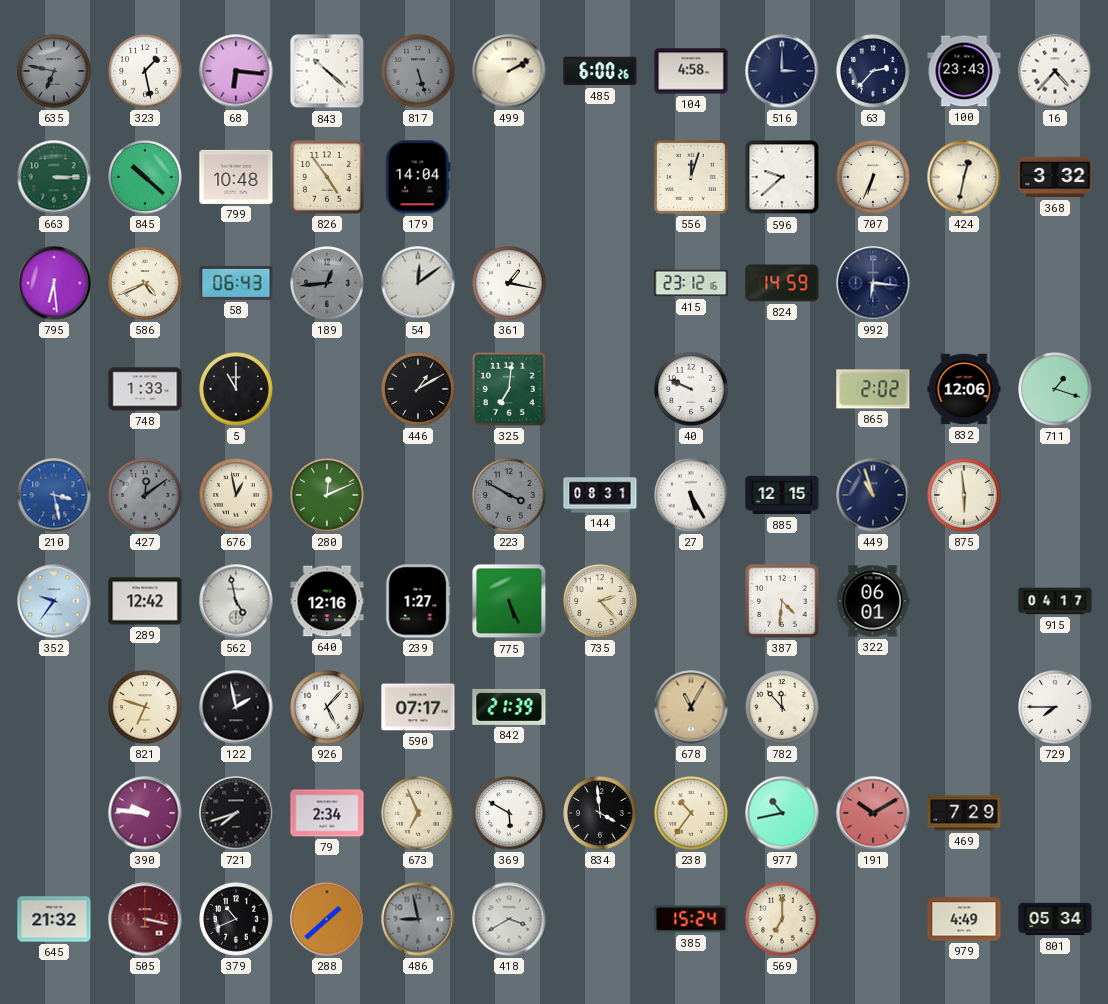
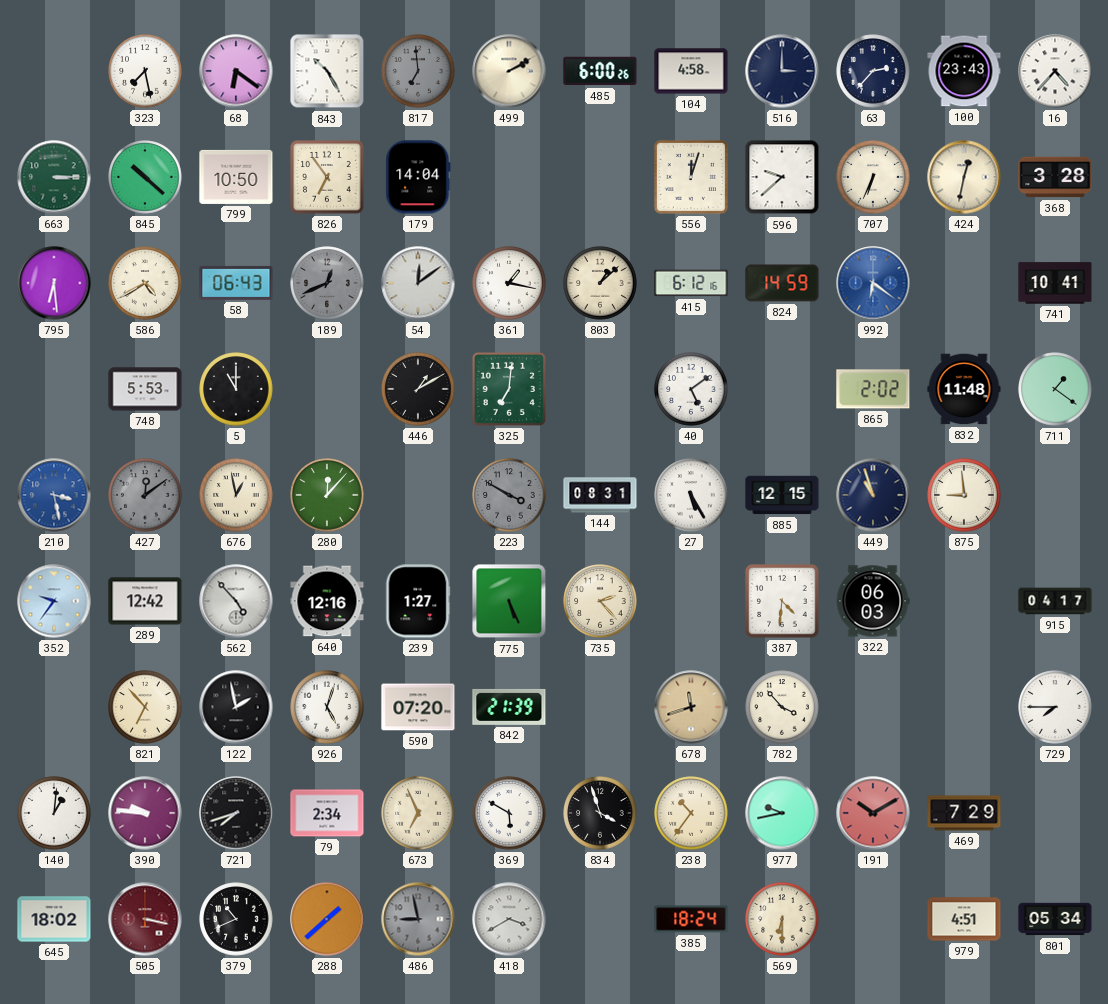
635: 6:47 -> none
323: 1:28 -> 7:28
68: 6:16 -> 6:21
843: 10:22 -> 10:25
817: 5:27 -> 6:59
799: 10:48 -> 10:50
826: 4:54 -> 6:54
368: 3:32 -> 3:28
586: 4:41 -> 4:40
189: 12:44 -> 12:41
803: none -> 1:08
415: 23:12 -> 6:12
992: 6:16 -> 6:21
992 dial: navy -> blue
741: none -> 10:41
748: 1:33 -> 5:53
40: 9:49 -> 5:09
832: 12:06 -> 11:48
711: 1:18 -> 1:21
280: 12:11 -> 12:07
875: 5:59 -> 8:59
562: 4:58 -> 4:53
322: 06:01 -> 06:03
821: 6:48 -> 6:53
926: 5:07 -> 5:03
590: 07:17 -> 07:20
678: 11:05 -> 11:42
782: 11:53 -> 3:53
140: none -> 1:01
834: 3:59 -> 3:57
977: 10:43 -> 9:43
645: 21:32 -> 18:02
385: 15:24 -> 18:24
569: 7:00 -> 6:30
979: 4:49 -> 4:51
